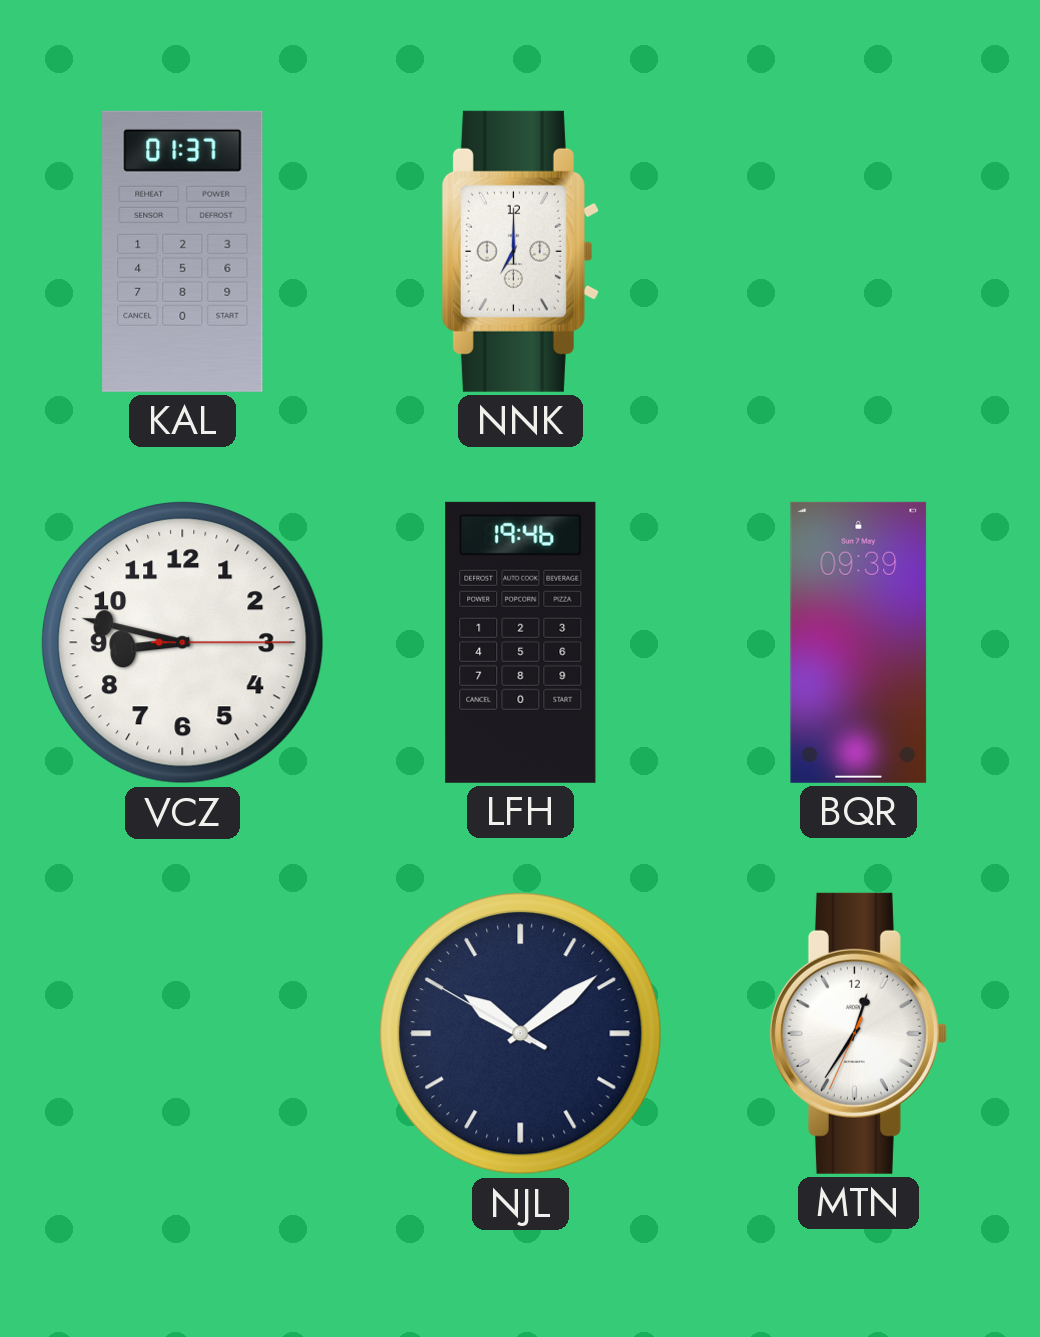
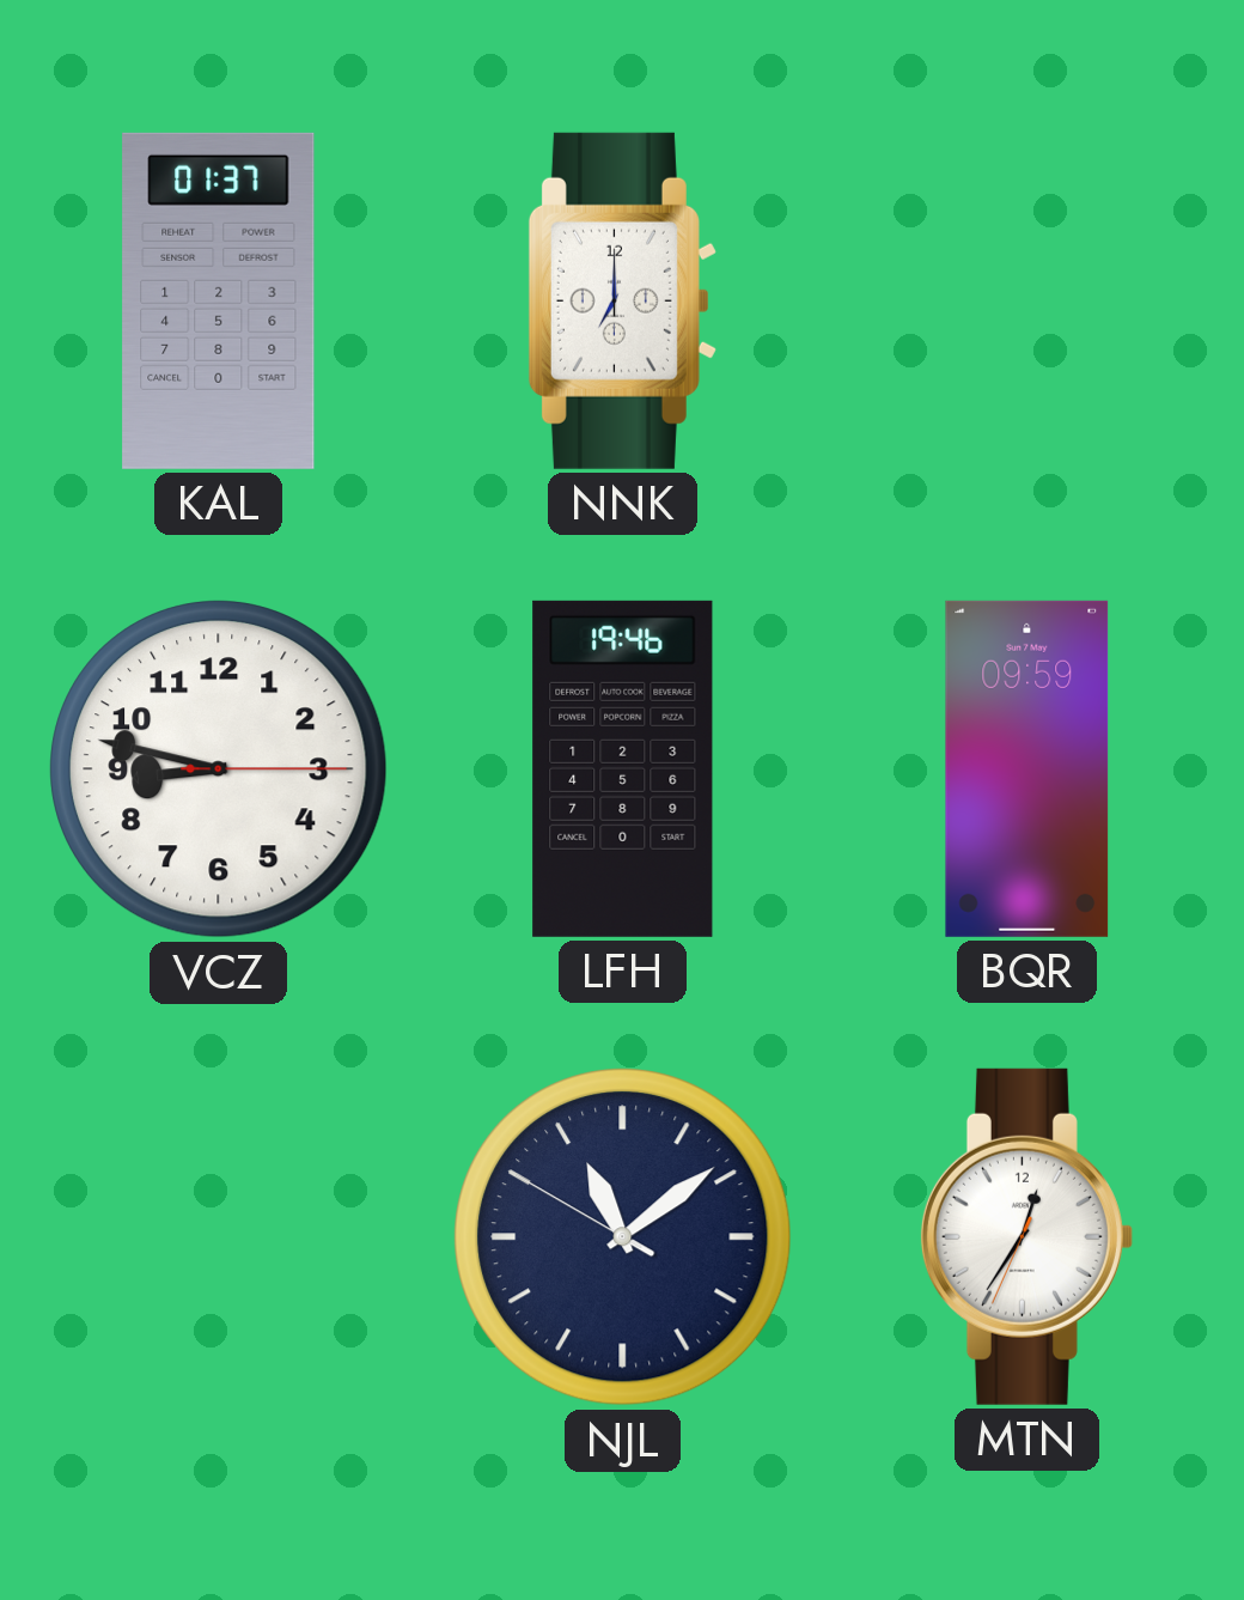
BQR: 09:39 -> 09:59
NJL: 10:08 -> 11:08
